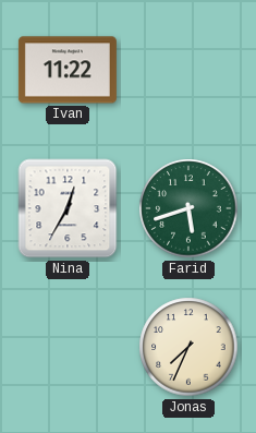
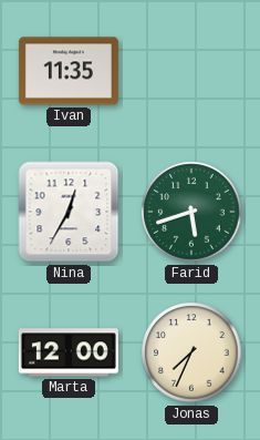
Ivan: 11:22 -> 11:35
Marta: none -> 12:00
